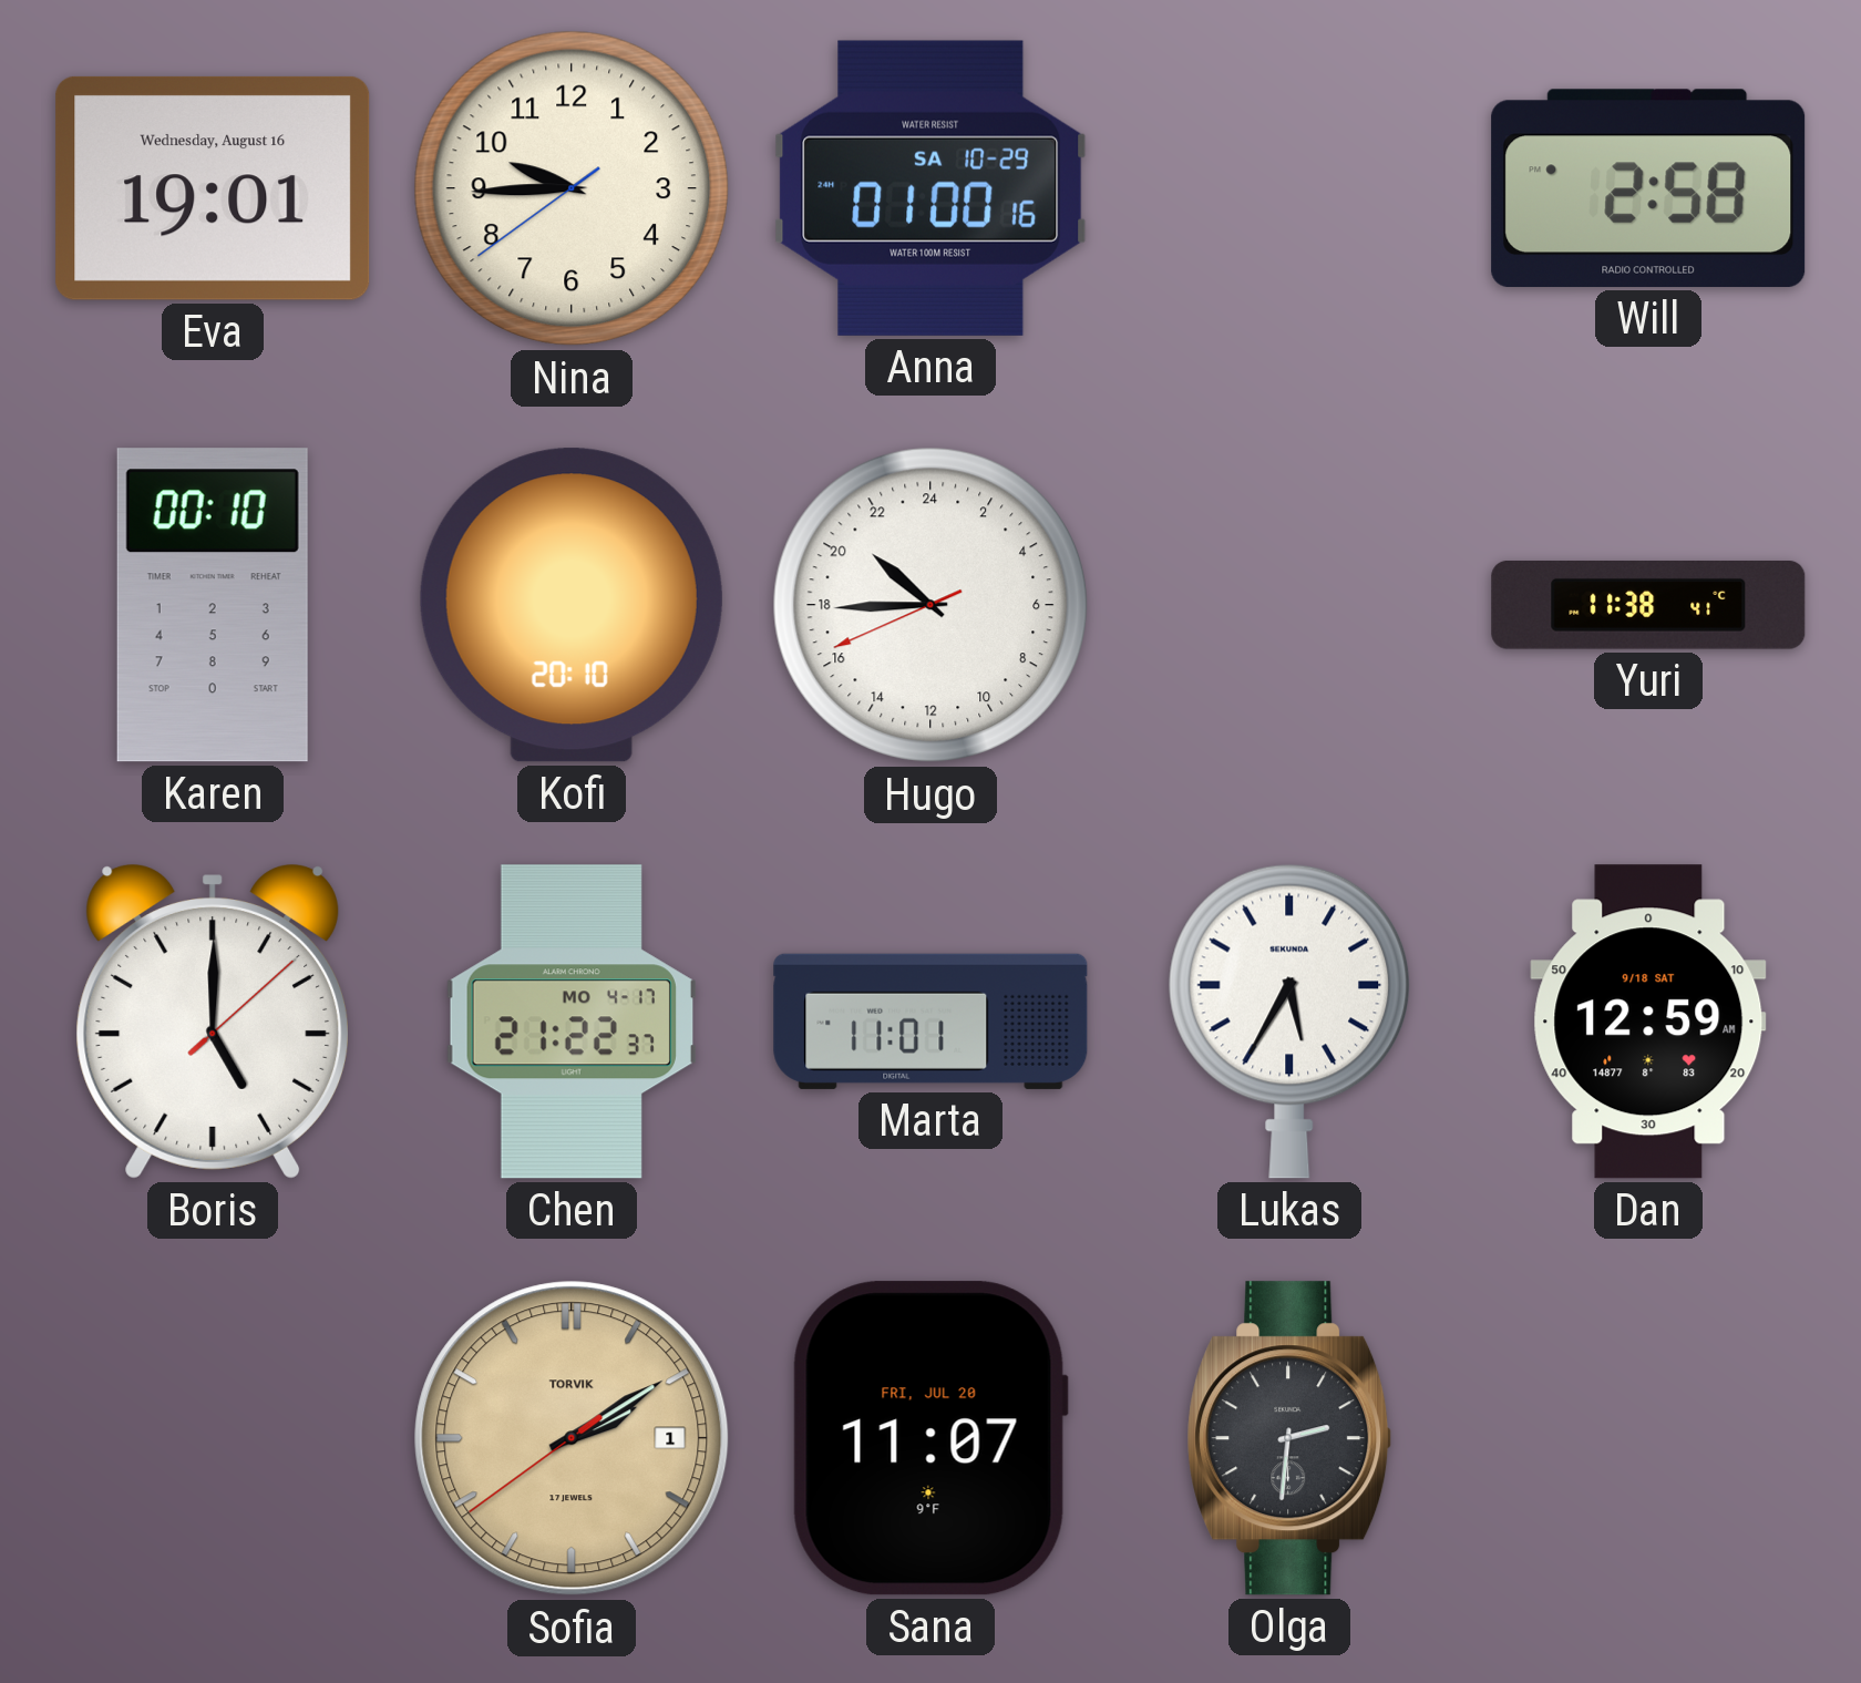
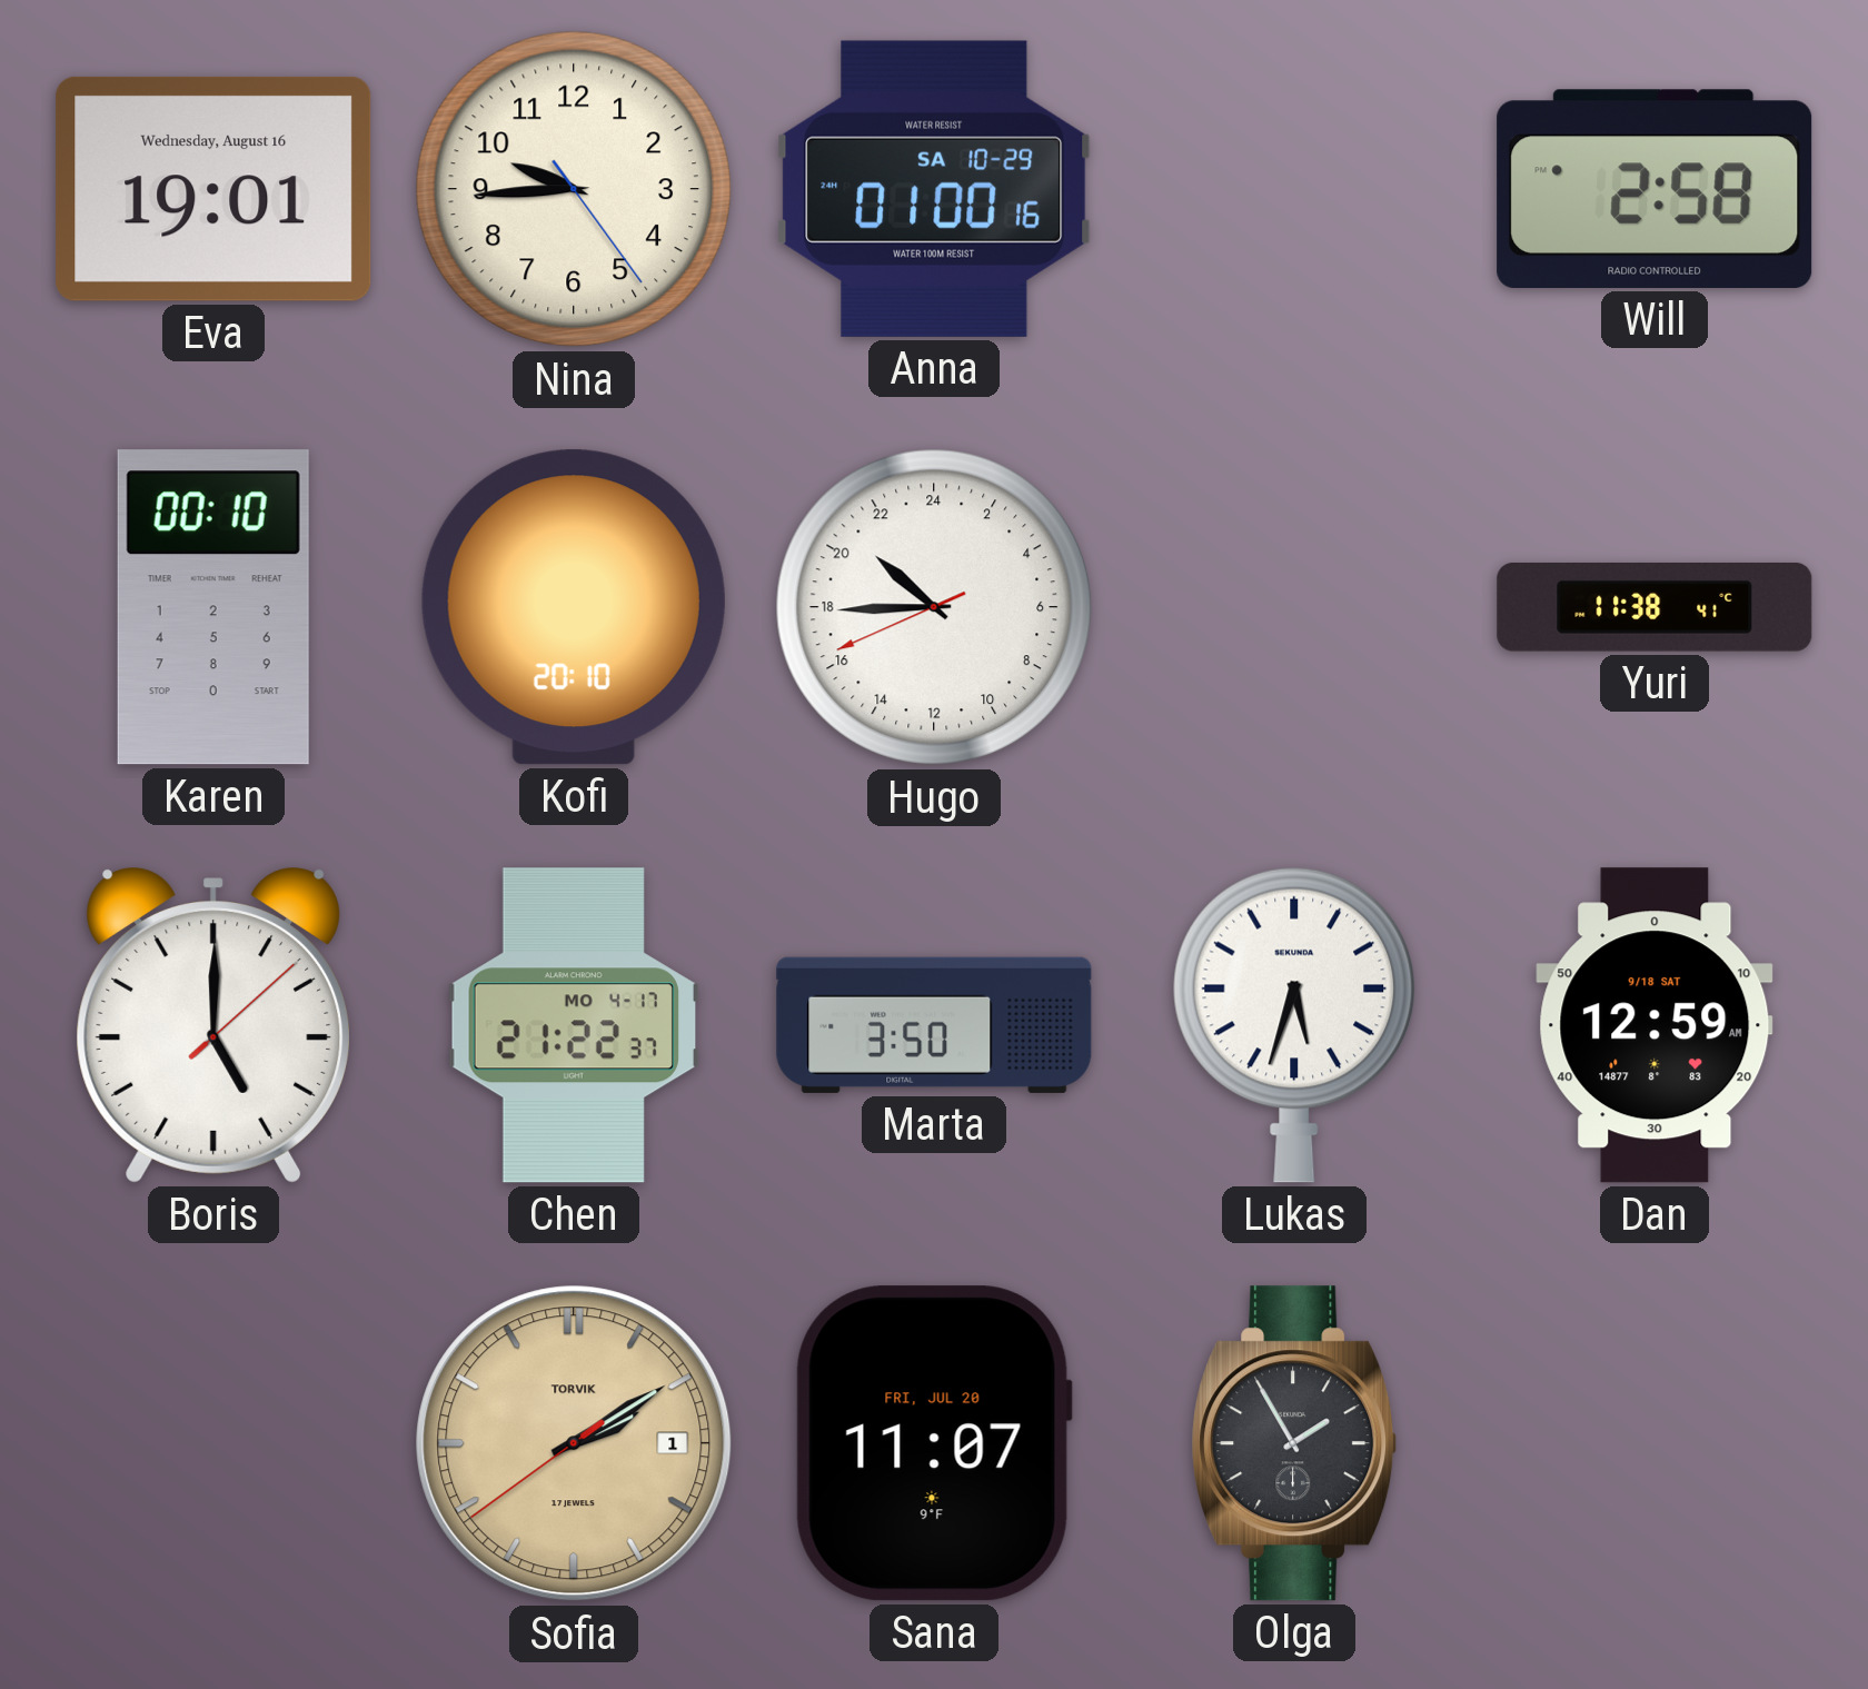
Nina: 9:44:39 -> 9:44:24
Marta: 11:01 -> 3:50
Lukas: 5:35 -> 5:33
Olga: 2:31 -> 1:55
